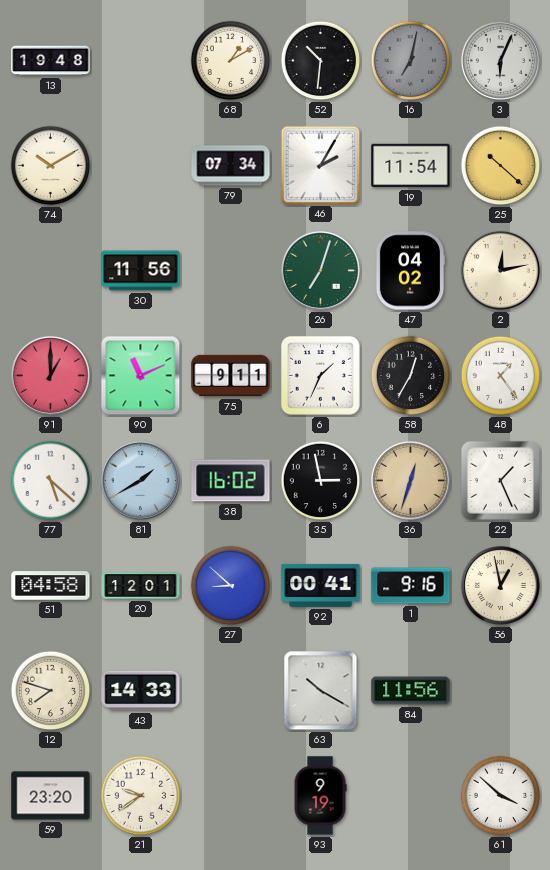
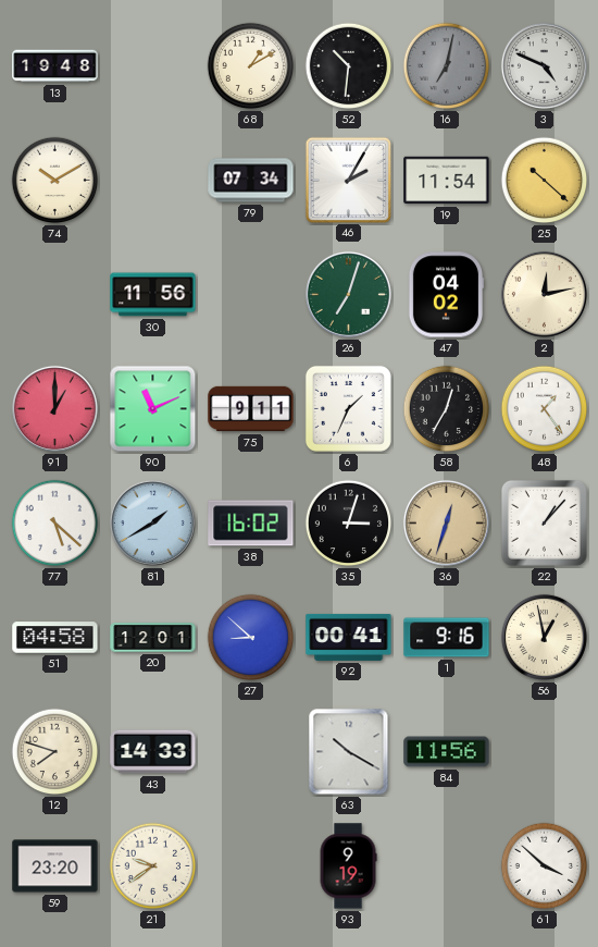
3: 6:04 -> 4:49
35: 2:58 -> 3:03
22: 1:26 -> 1:07
